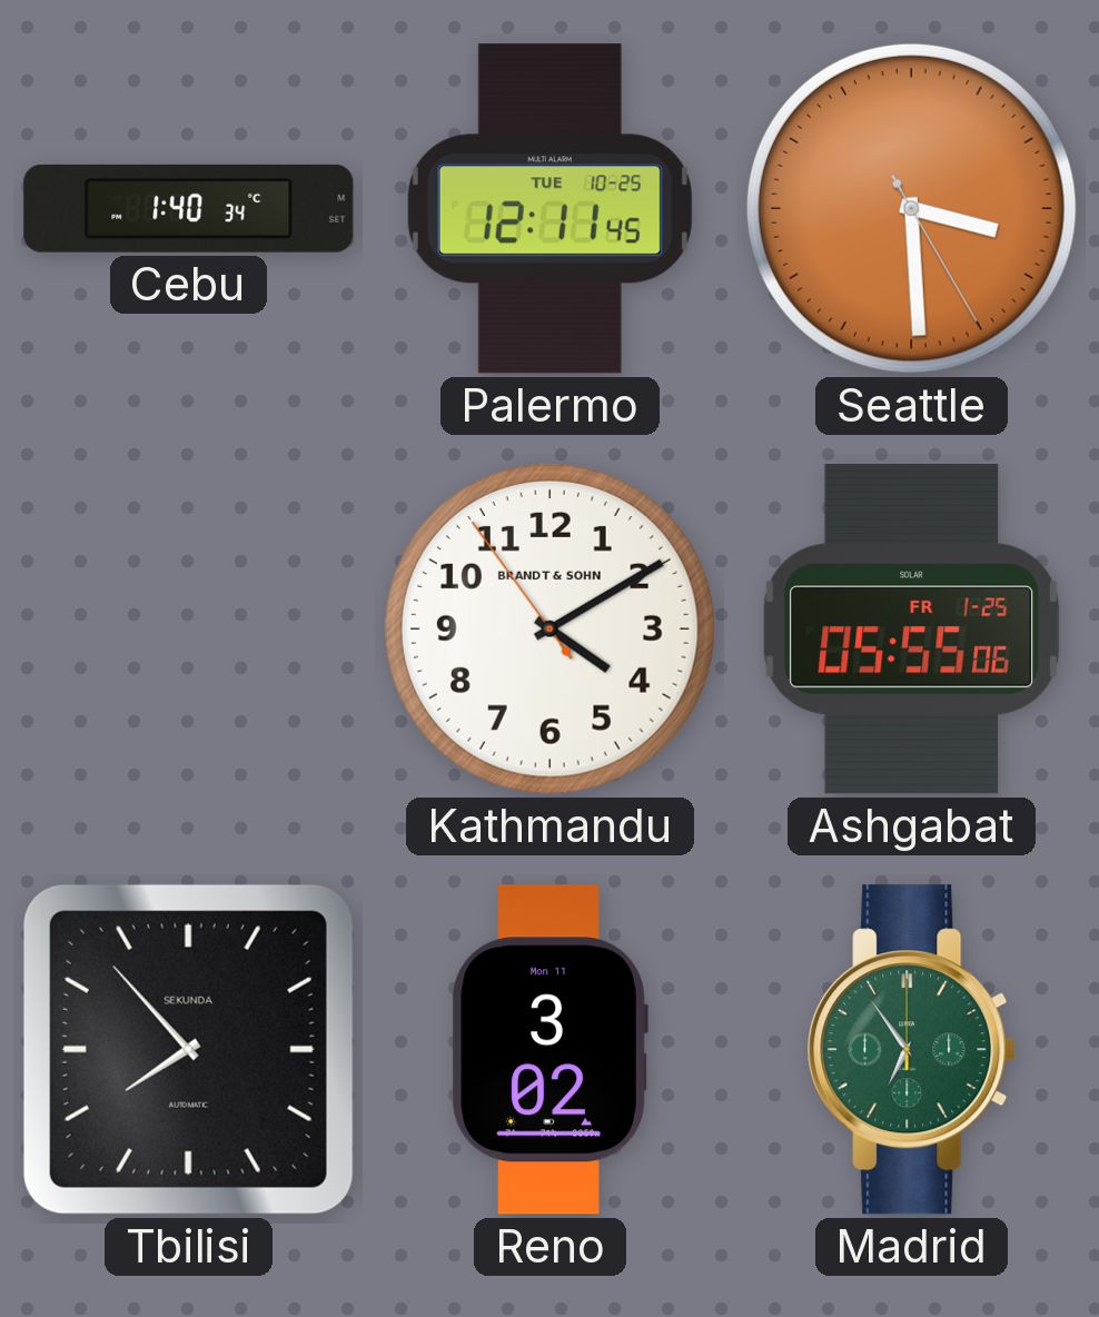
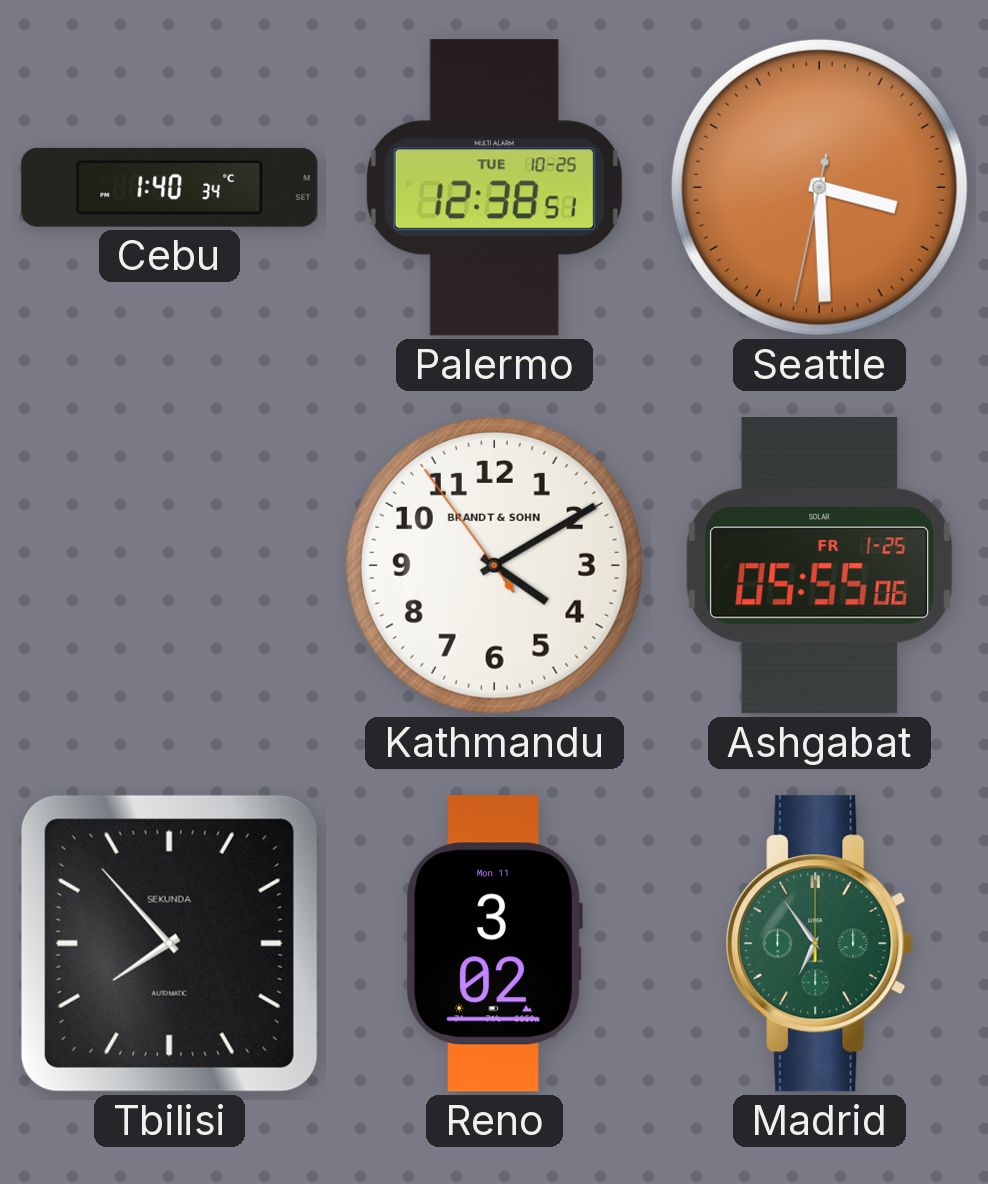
Palermo: 12:11 -> 12:38
Seattle: 3:29:25 -> 3:29:32
